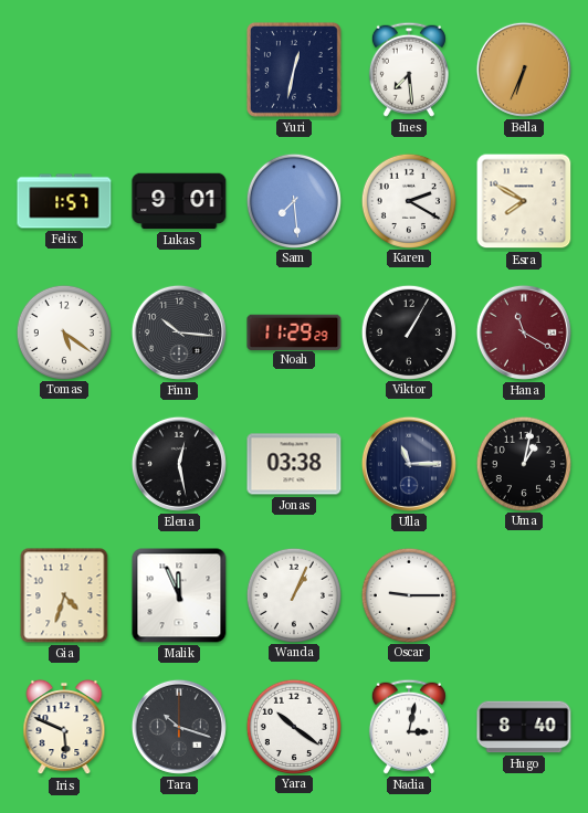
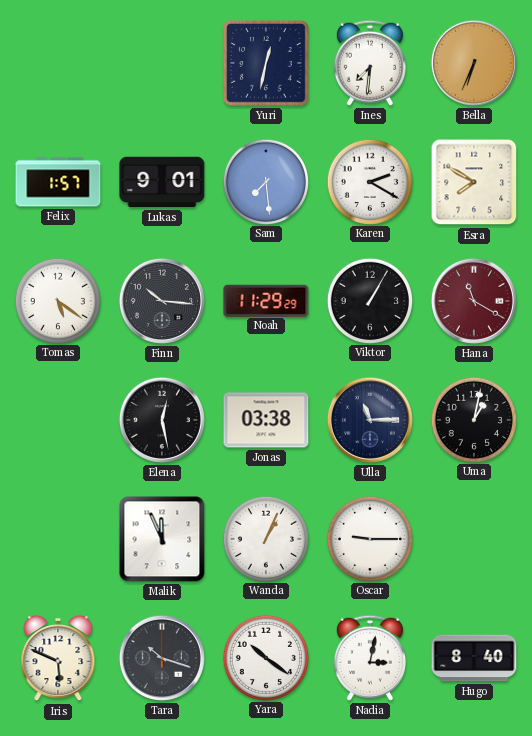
Ines: 7:29 -> 7:31
Gia: 4:33 -> none
